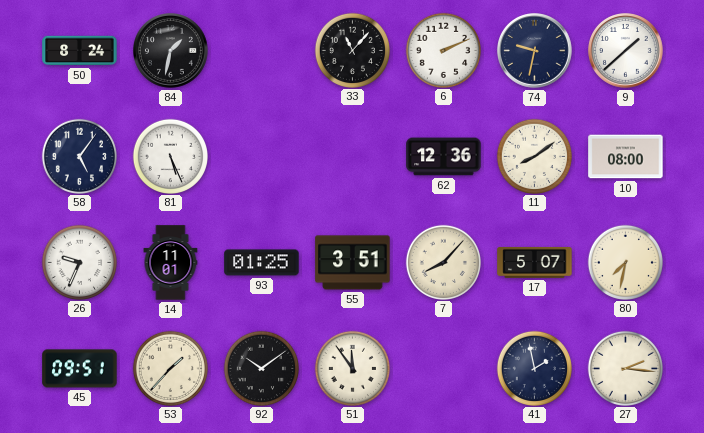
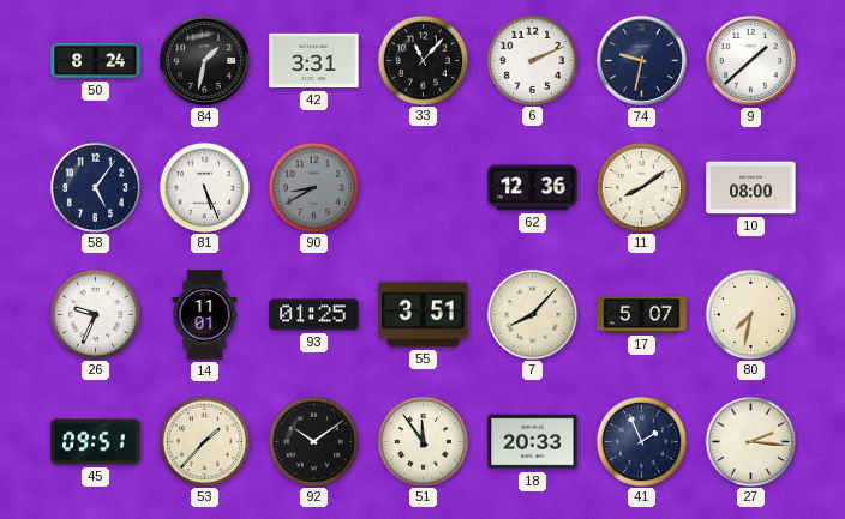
42: none -> 3:31
90: none -> 8:40
18: none -> 20:33
41: 1:58 -> 1:56
